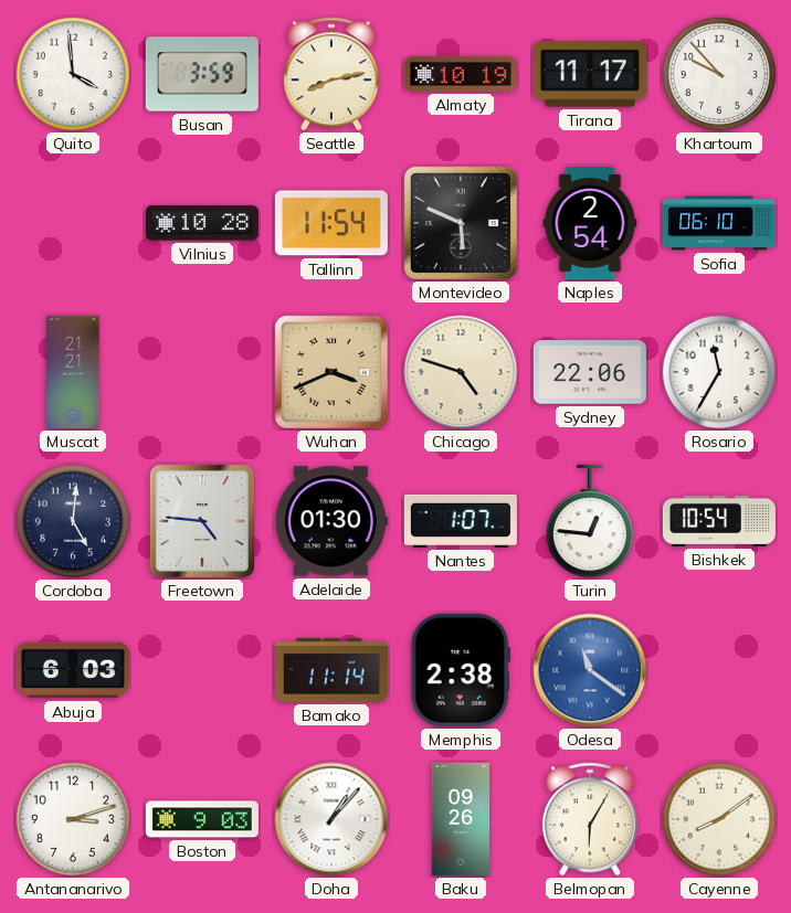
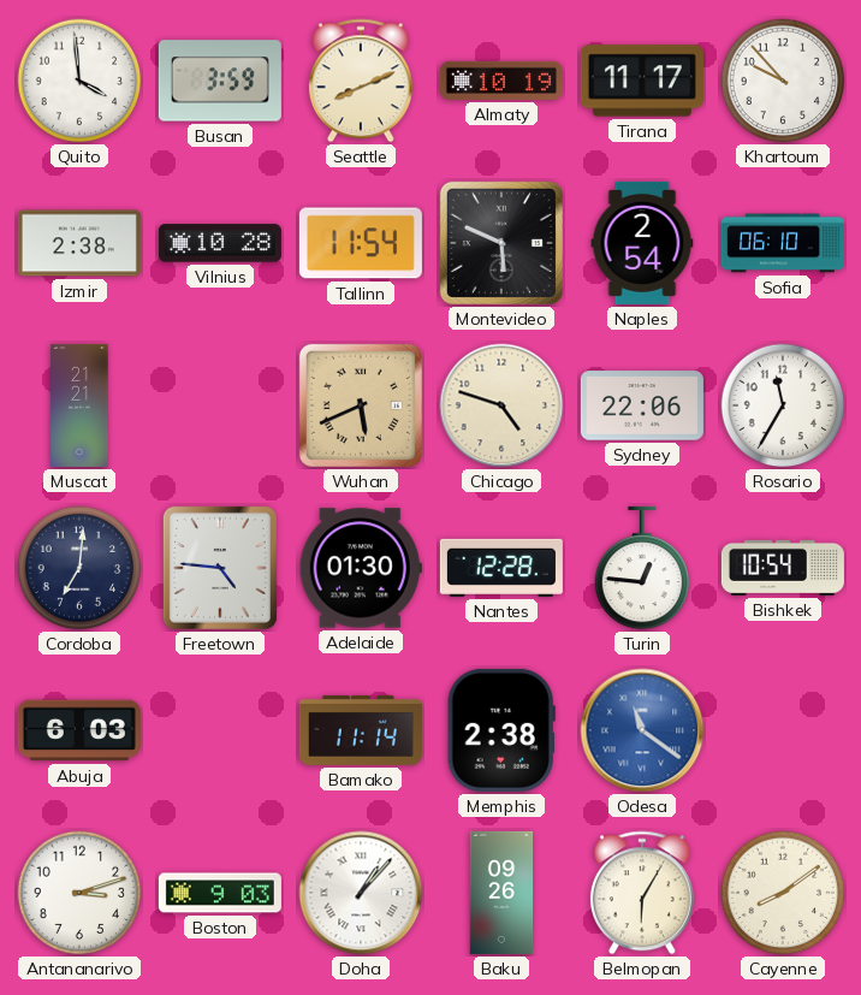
Seattle: 8:13 -> 8:11
Izmir: none -> 2:38
Wuhan: 3:41 -> 5:41
Cordoba: 5:01 -> 7:01
Nantes: 1:07 -> 12:28
